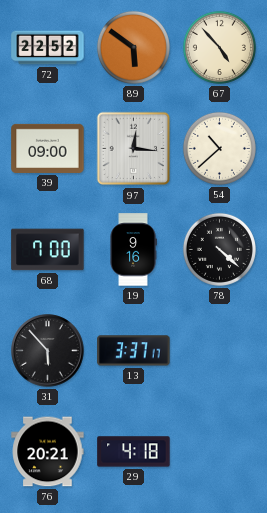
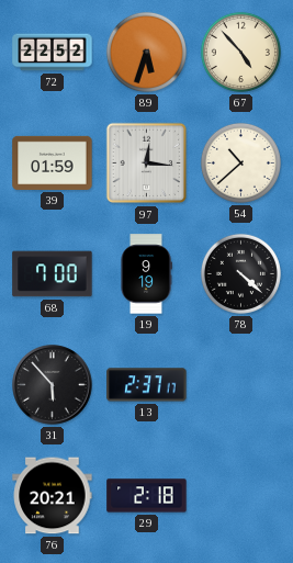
89: 5:51 -> 5:33
39: 09:00 -> 01:59
19: 9:16 -> 9:19
13: 3:37 -> 2:37
29: 4:18 -> 2:18
